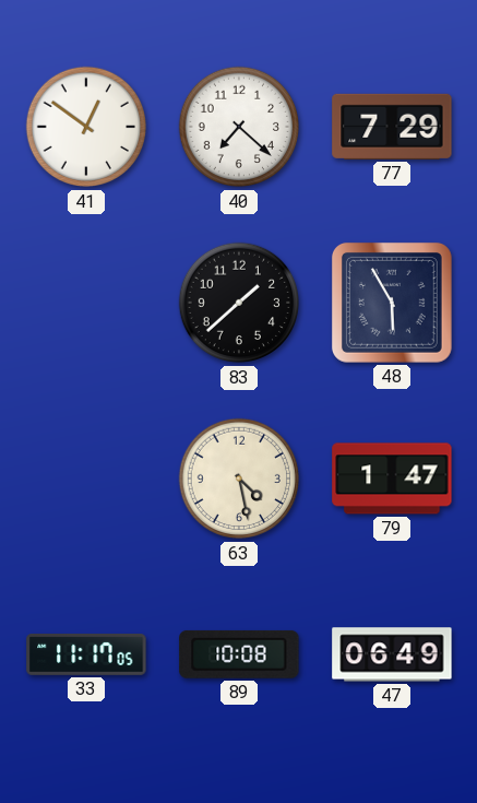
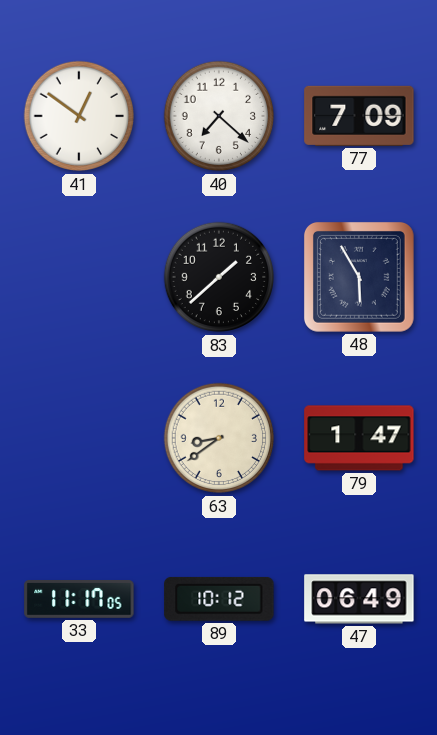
77: 7:29 -> 7:09
63: 4:28 -> 8:39
89: 10:08 -> 10:12
